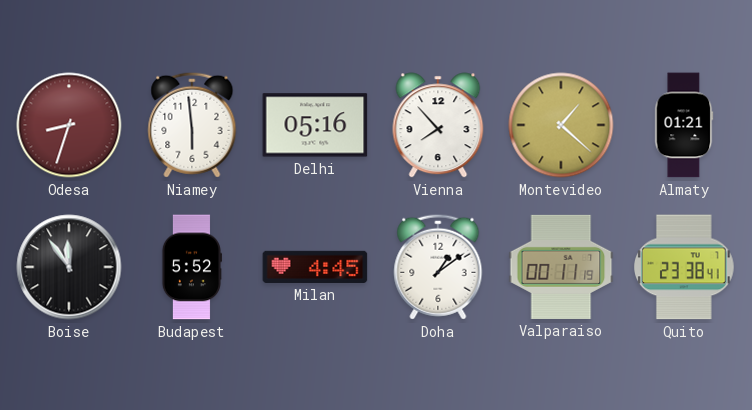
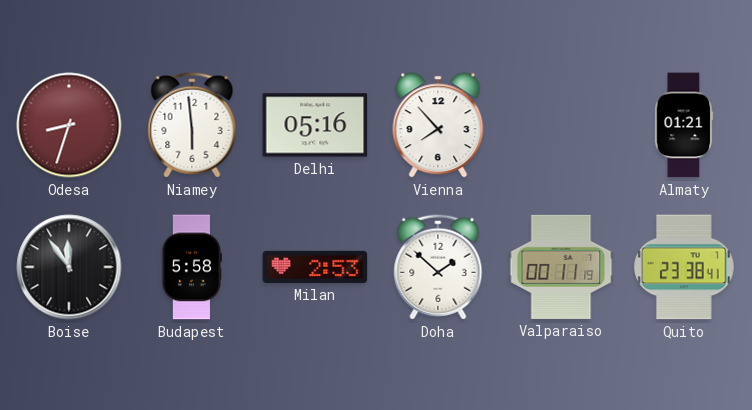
Montevideo: 1:22 -> none
Budapest: 5:52 -> 5:58
Milan: 4:45 -> 2:53
Doha: 1:09 -> 1:52
